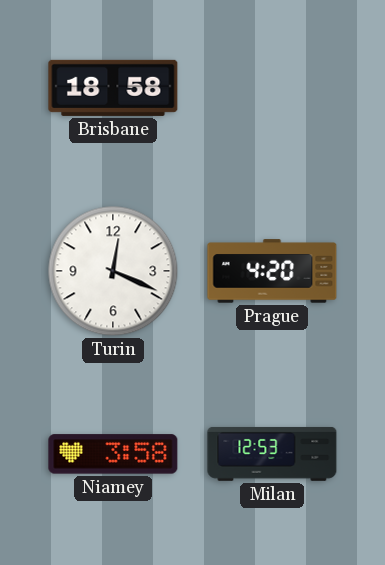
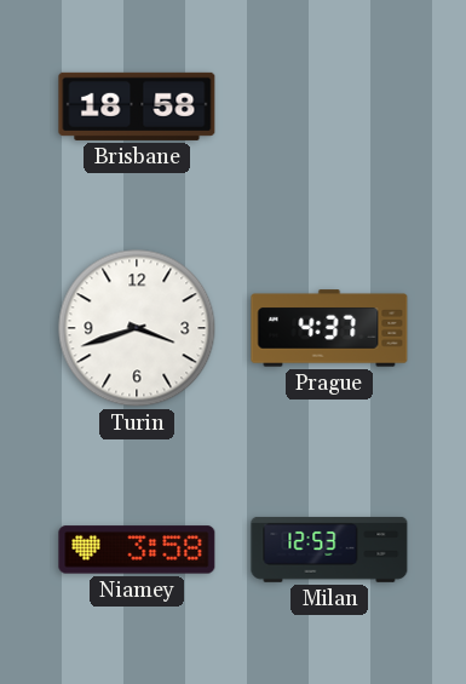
Turin: 12:19 -> 3:42
Prague: 4:20 -> 4:37
